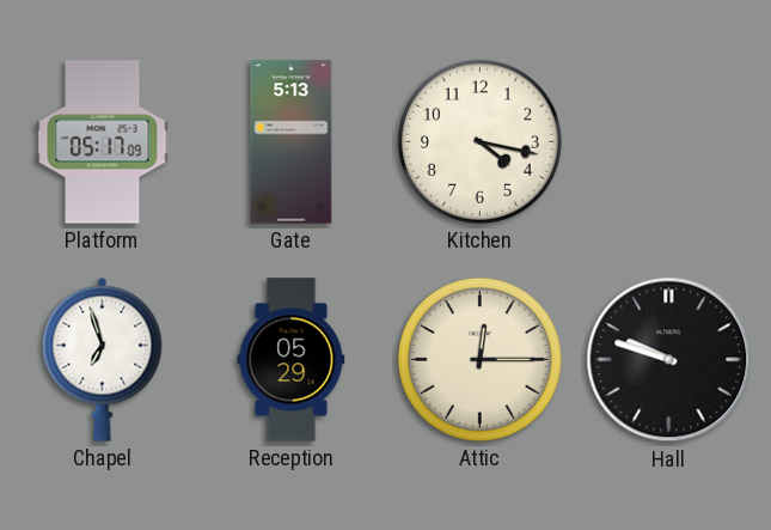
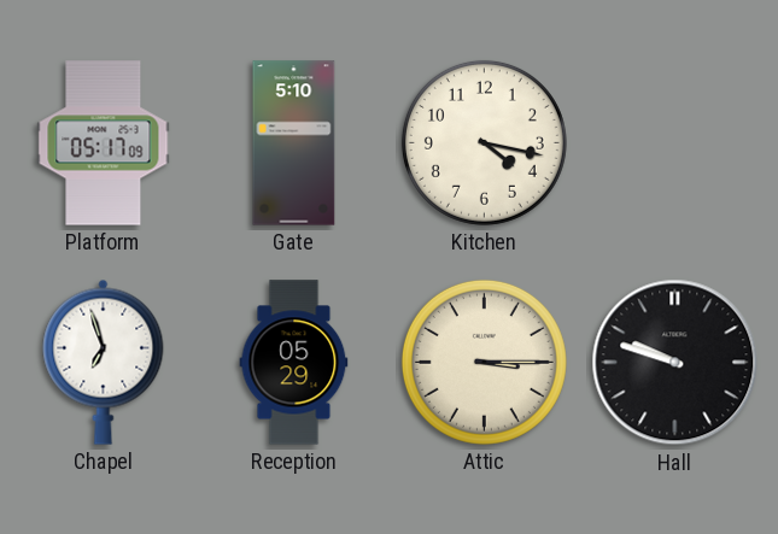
Gate: 5:13 -> 5:10
Attic: 12:15 -> 3:15
